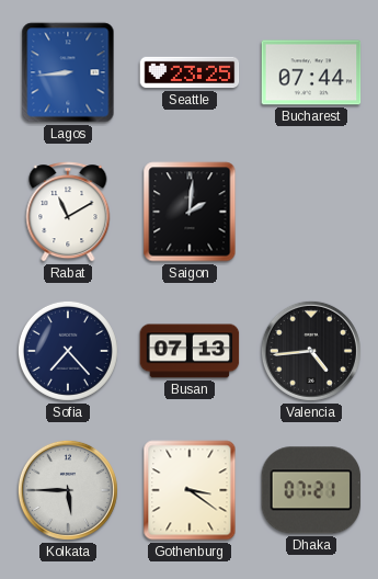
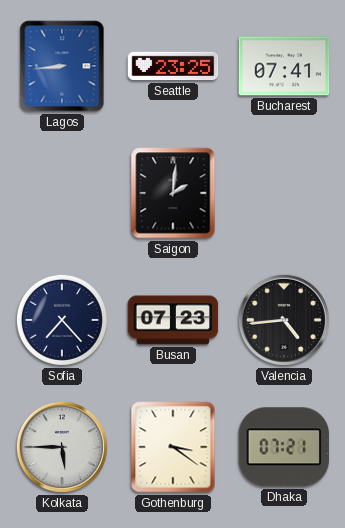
Bucharest: 07:44 -> 07:41
Rabat: 11:10 -> none
Busan: 07:13 -> 07:23
